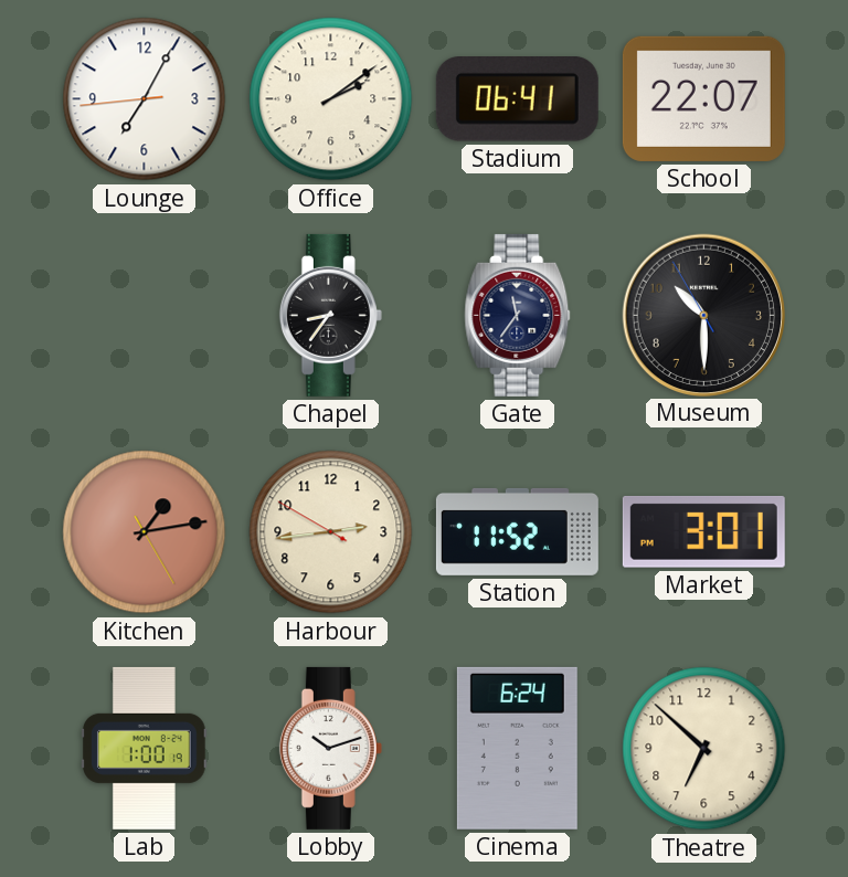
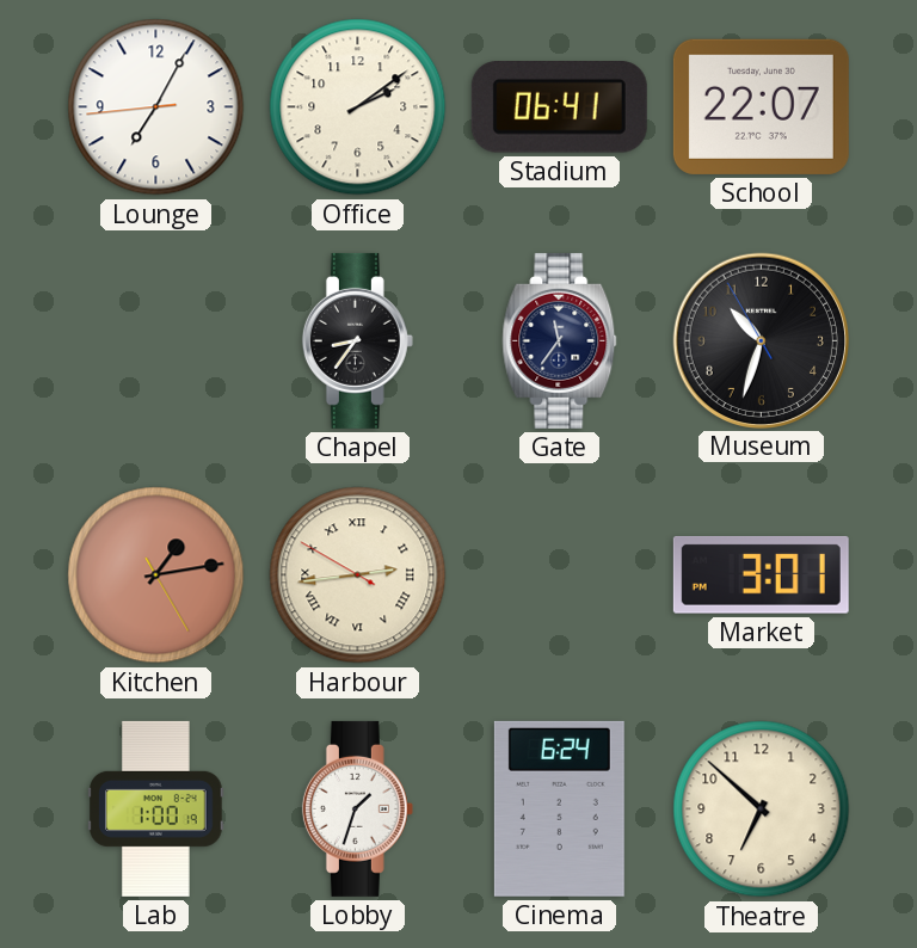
Museum: 10:29 -> 10:32
Harbour numerals: Arabic -> Roman
Station: 11:52 -> none
Lobby: 10:12 -> 1:33
